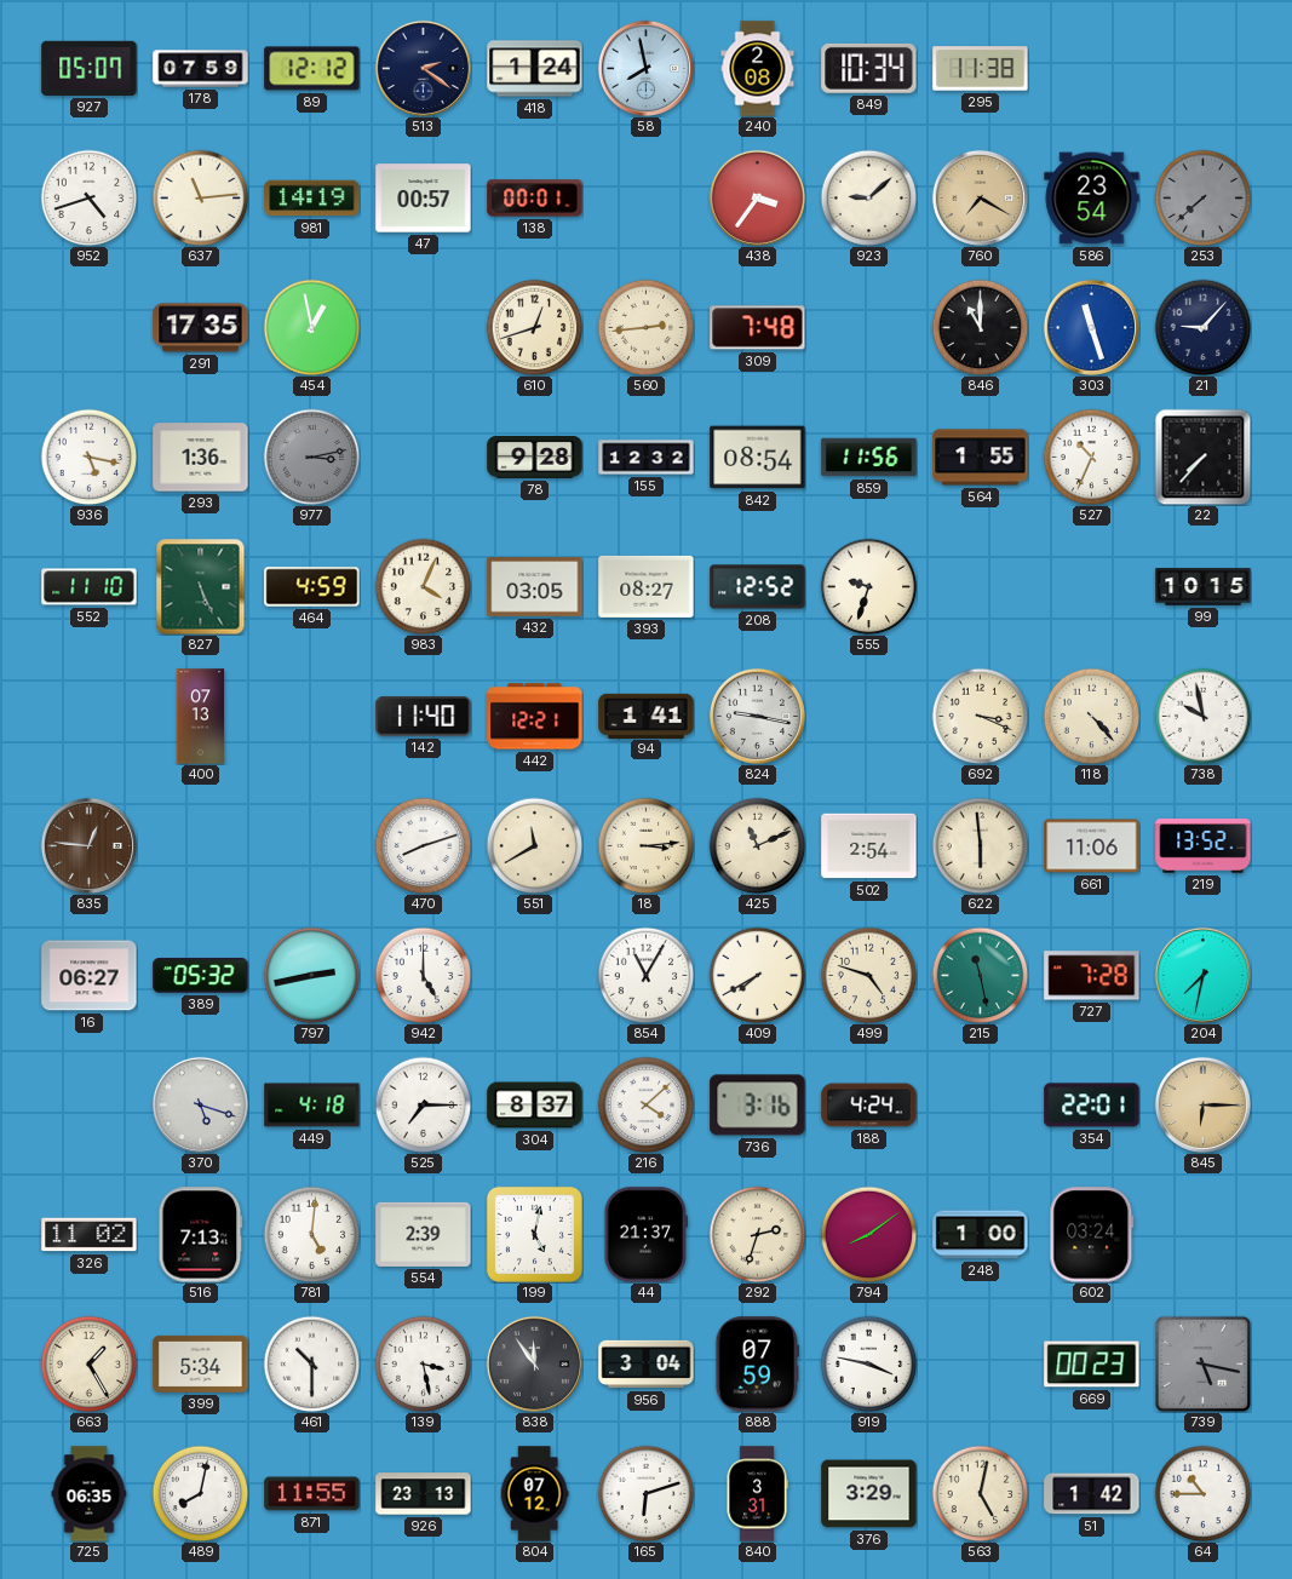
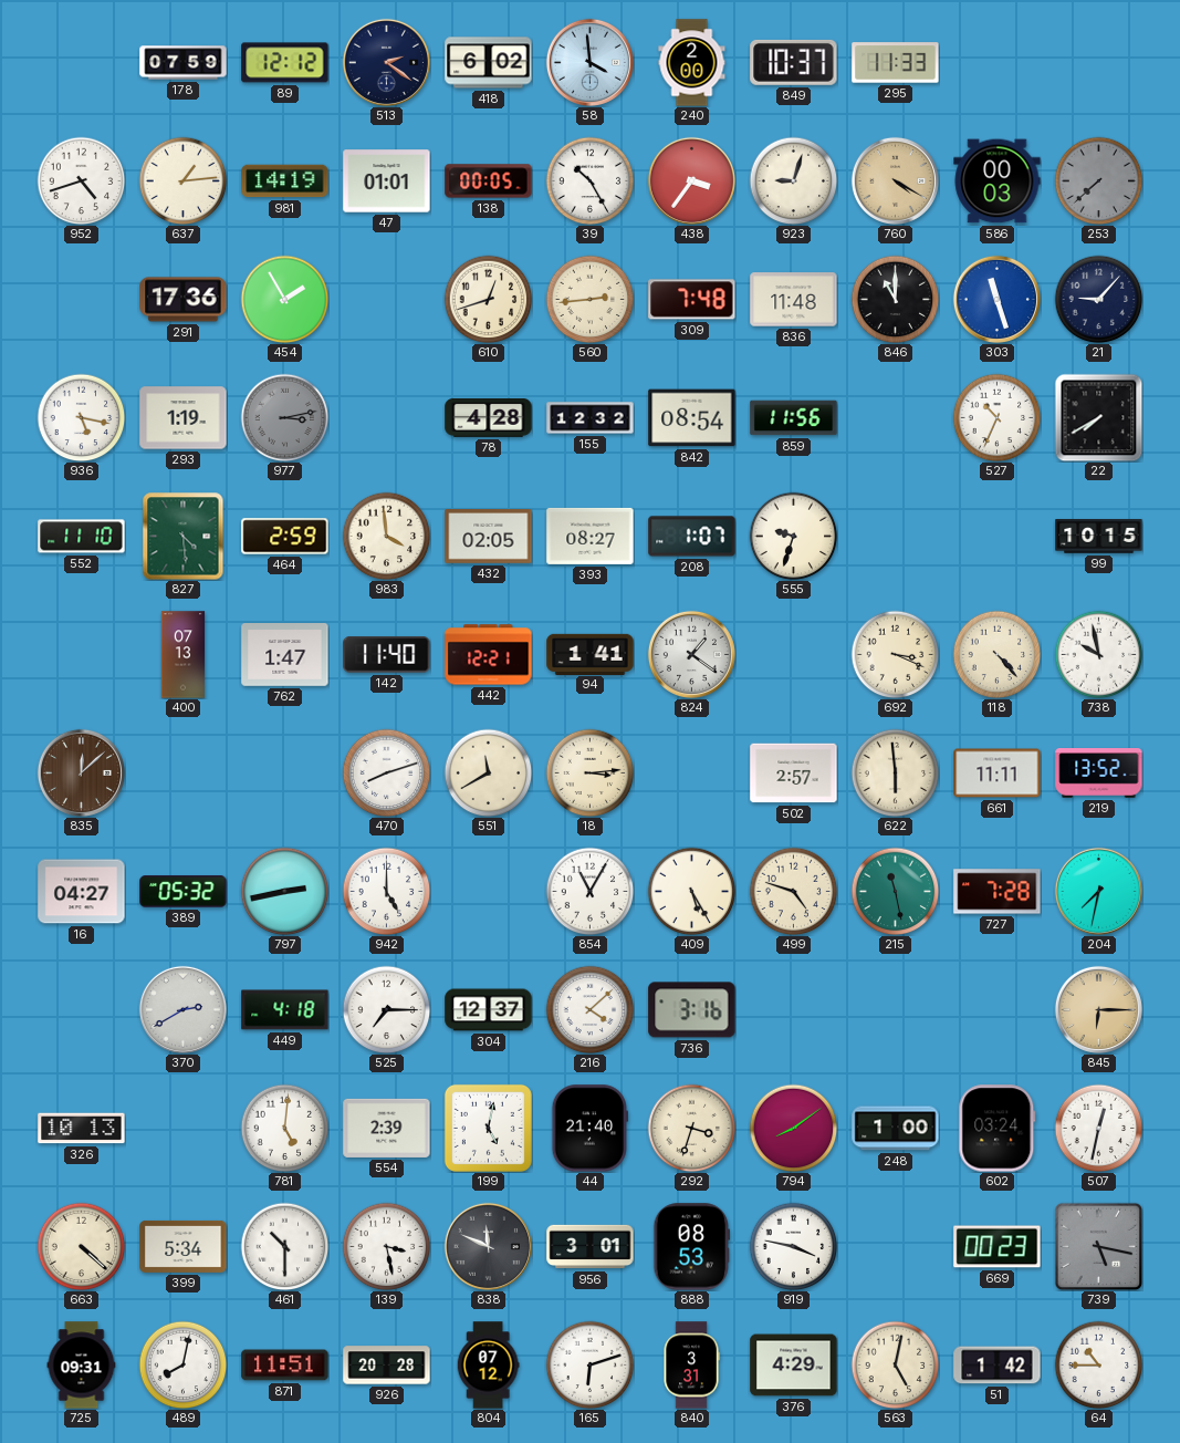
927: 05:07 -> none
418: 1:24 -> 6:02
58: 7:58 -> 3:59
240: 2:08 -> 2:00
849: 10:34 -> 10:37
295: 11:38 -> 11:33
637: 11:14 -> 1:14
47: 00:57 -> 01:01
138: 00:01 -> 00:05
39: none -> 10:25
923: 9:08 -> 9:03
760: 7:20 -> 4:20
586: 23:54 -> 00:03
291: 17:35 -> 17:36
454: 12:58 -> 1:55
836: none -> 11:48
293: 1:36 -> 1:19
78: 9:28 -> 4:28
564: 1:55 -> none
22: 7:37 -> 7:40
827: 5:26 -> 4:29
464: 4:59 -> 2:59
983: 4:04 -> 3:59
432: 03:05 -> 02:05
208: 12:52 -> 1:07
762: none -> 1:47
824: 9:17 -> 1:21
835: 12:46 -> 12:08
425: 11:11 -> none
502: 2:54 -> 2:57
661: 11:06 -> 11:11
16: 06:27 -> 04:27
409: 7:40 -> 5:25
370: 5:18 -> 2:40
304: 8:37 -> 12:37
188: 4:24 -> none
354: 22:01 -> none
326: 11:02 -> 10:13
516: 7:13 -> none
44: 21:37 -> 21:40
292: 2:33 -> 3:33
507: none -> 12:32
663: 1:25 -> 4:22
838: 11:54 -> 11:49
956: 3:04 -> 3:01
888: 07:59 -> 08:53
725: 06:35 -> 09:31
871: 11:55 -> 11:51
926: 23:13 -> 20:28
376: 3:29 -> 4:29
